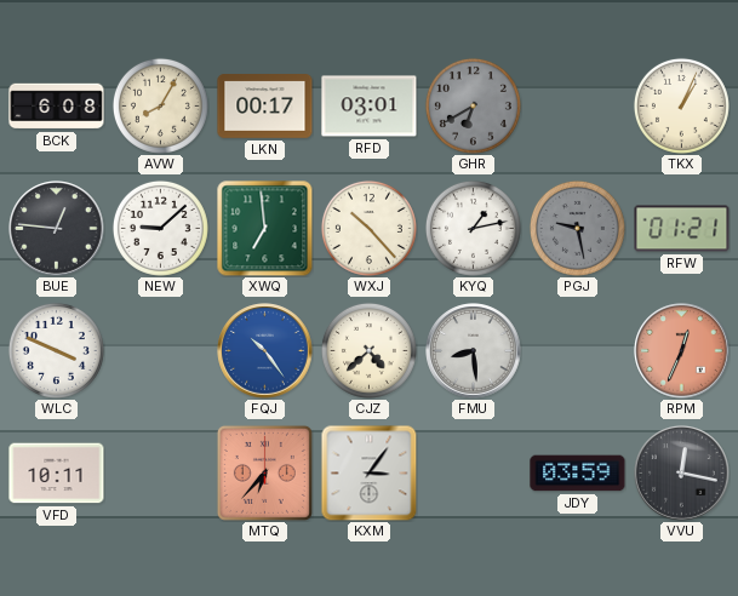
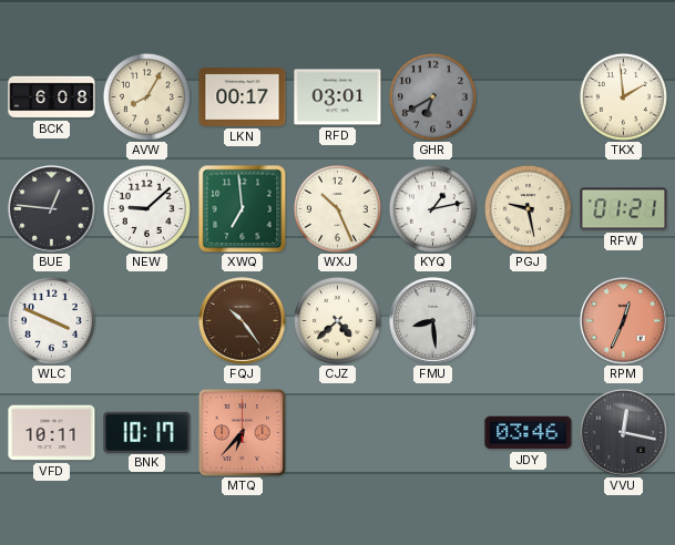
TKX: 1:04 -> 1:59
WXJ: 10:23 -> 10:26
PGJ dial: grey -> cream
FQJ dial: blue -> brown
BNK: none -> 10:17
KXM: 3:06 -> none
JDY: 03:59 -> 03:46
